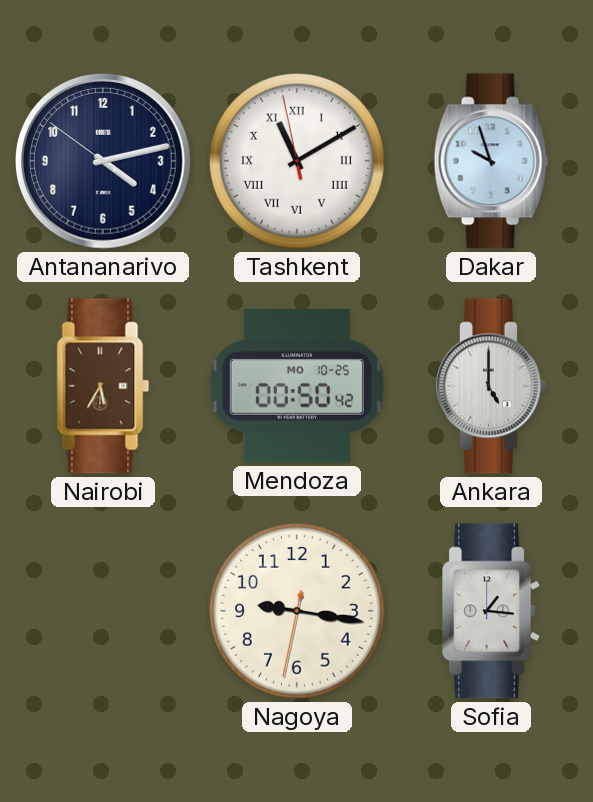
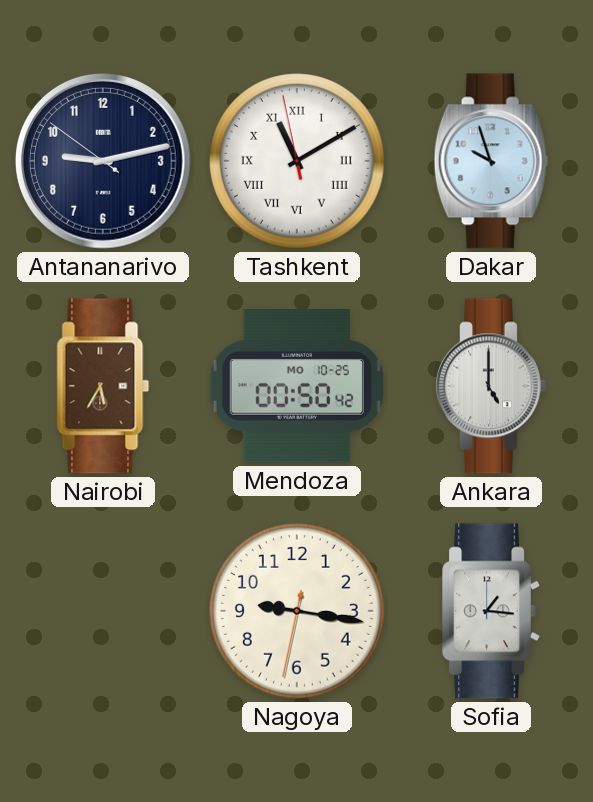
Antananarivo: 4:12 -> 9:12
